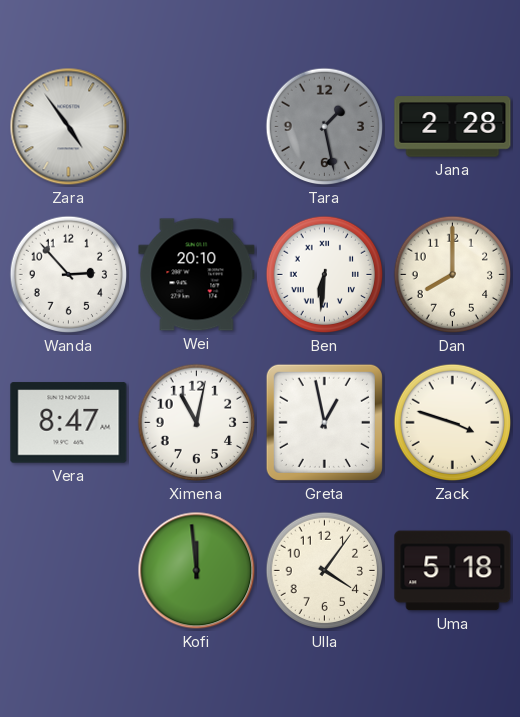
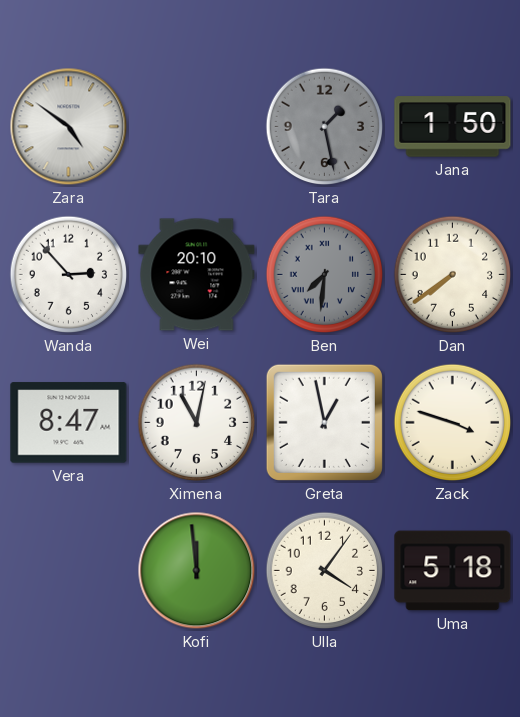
Zara: 4:54 -> 4:51
Jana: 2:28 -> 1:50
Ben: 6:31 -> 7:31
Ben dial: white -> grey
Dan: 8:00 -> 7:39
